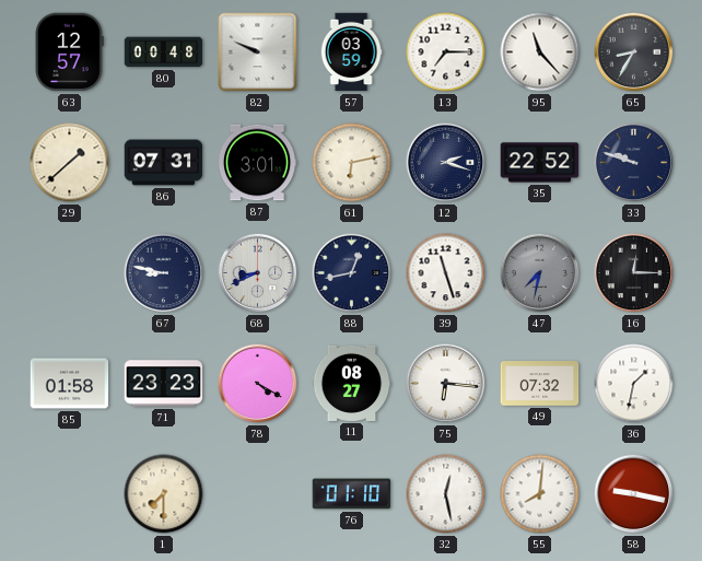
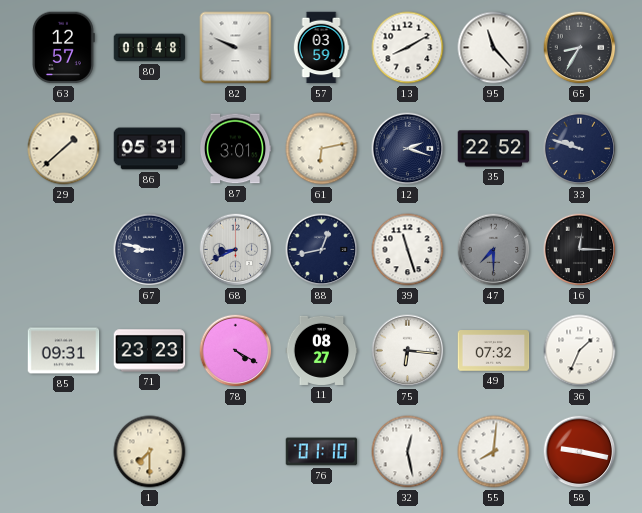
13: 7:15 -> 8:10
86: 07:31 -> 05:31
47: 7:32 -> 7:30
85: 01:58 -> 09:31
36: 1:32 -> 1:34
